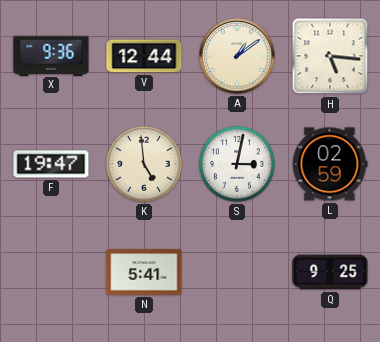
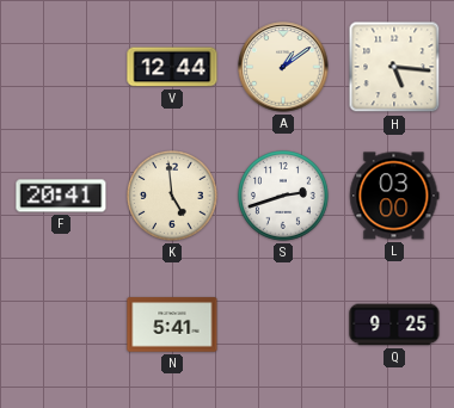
X: 9:36 -> none
F: 19:47 -> 20:41
S: 3:02 -> 2:42
L: 02:59 -> 03:00
